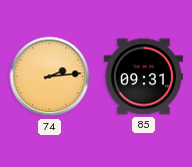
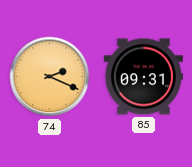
74: 2:14 -> 2:19
